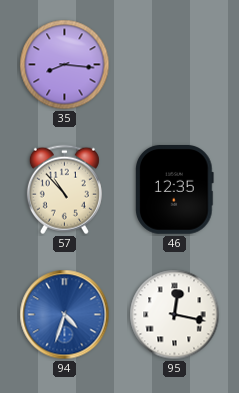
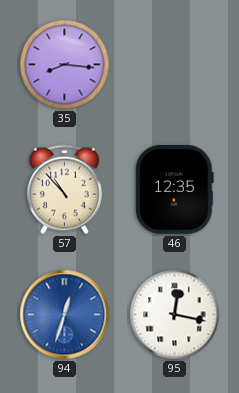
94: 4:33 -> 12:33
